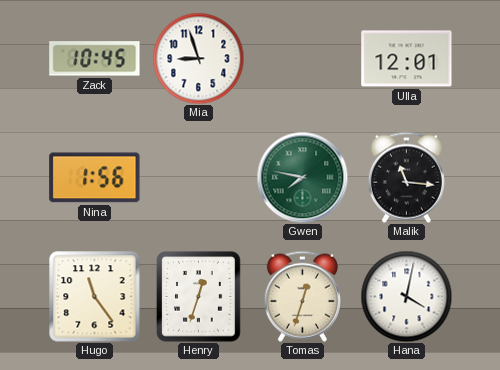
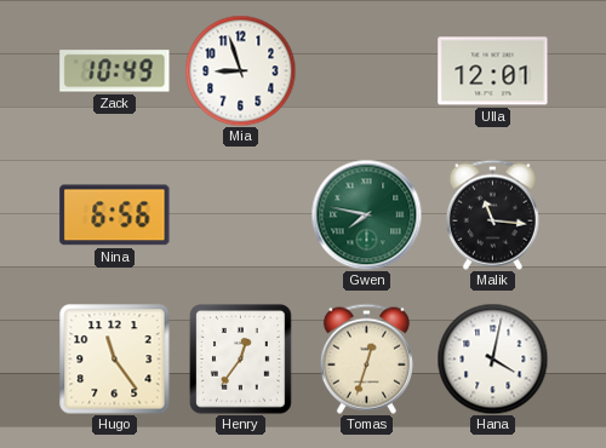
Zack: 10:45 -> 10:49
Nina: 1:56 -> 6:56
Henry: 12:33 -> 12:36
